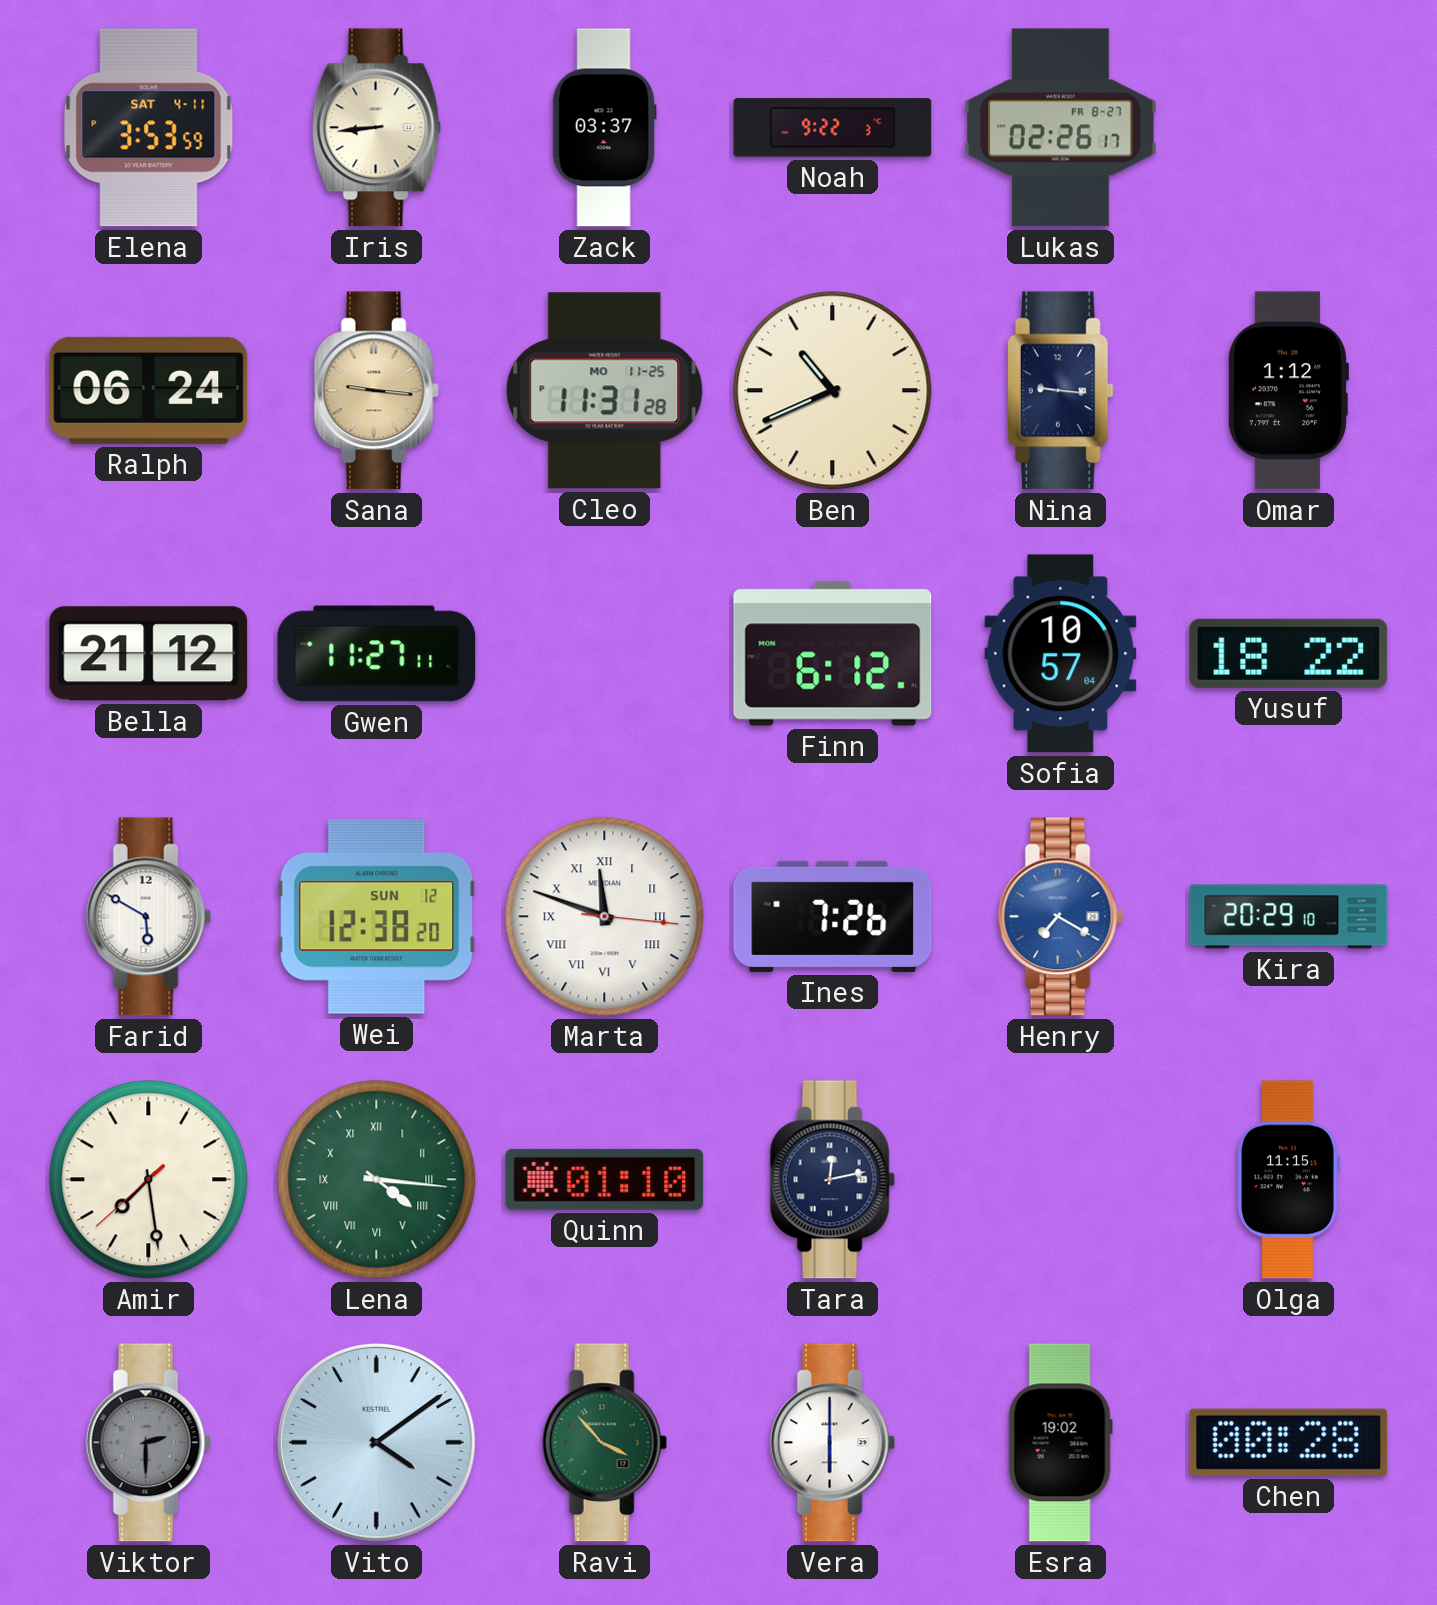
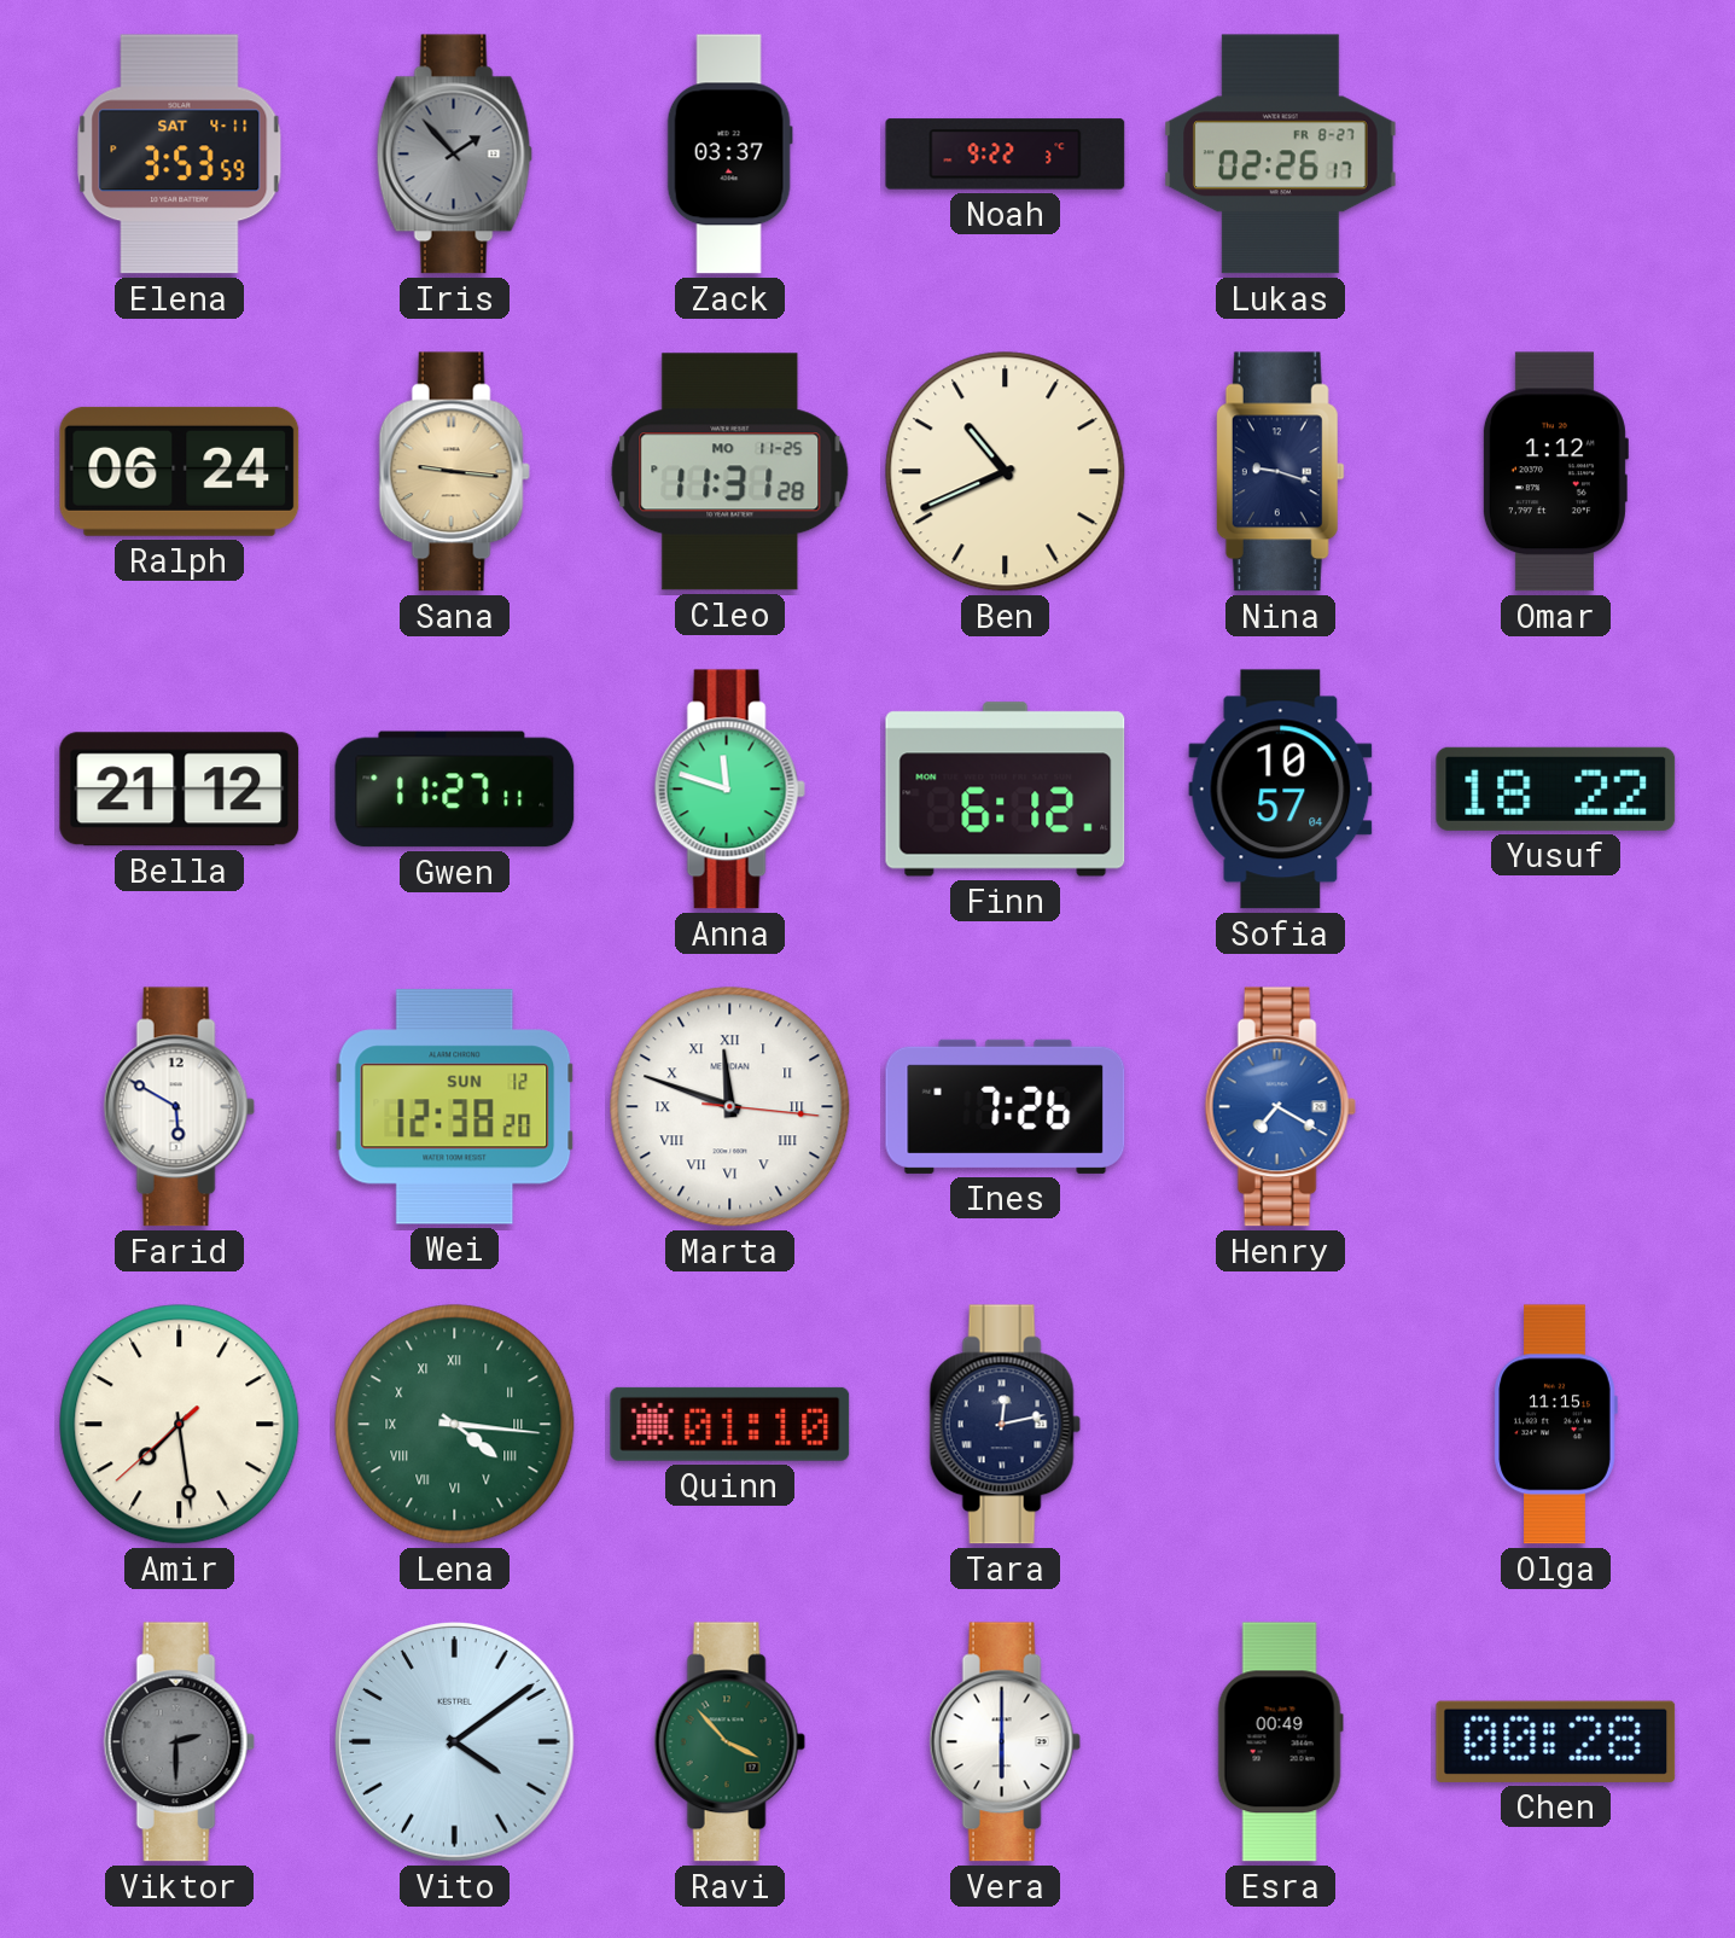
Iris: 8:44 -> 1:53
Iris dial: cream -> grey
Nina: 9:16 -> 9:18
Anna: none -> 11:48
Kira: 20:29 -> none
Esra: 19:02 -> 00:49
